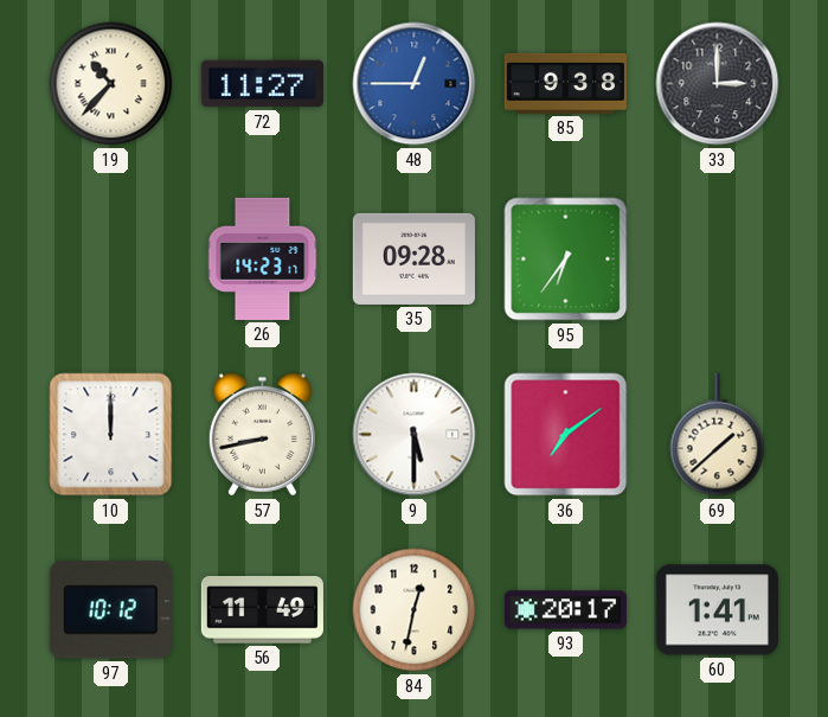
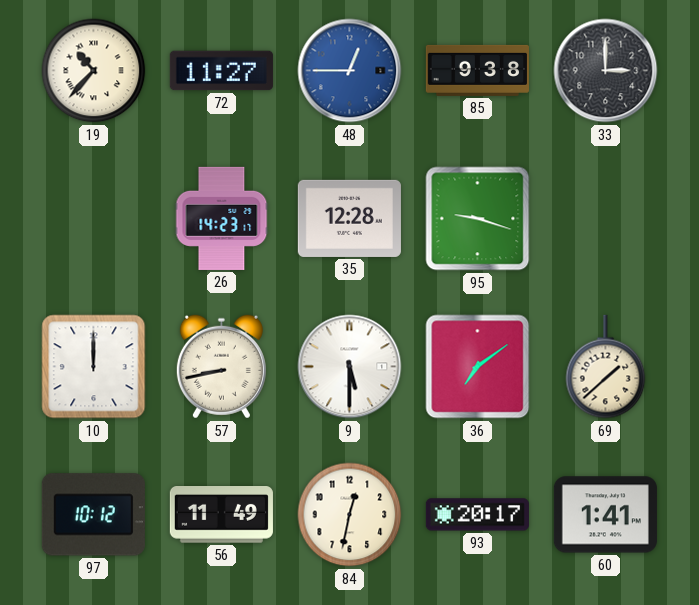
35: 09:28 -> 12:28
95: 6:36 -> 9:18
